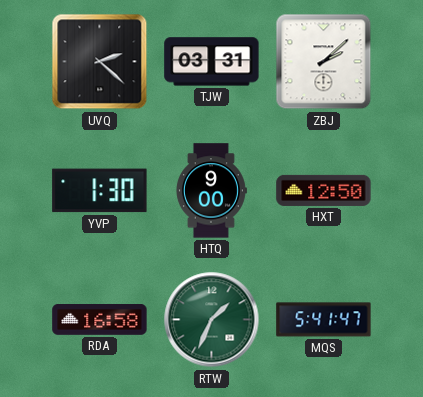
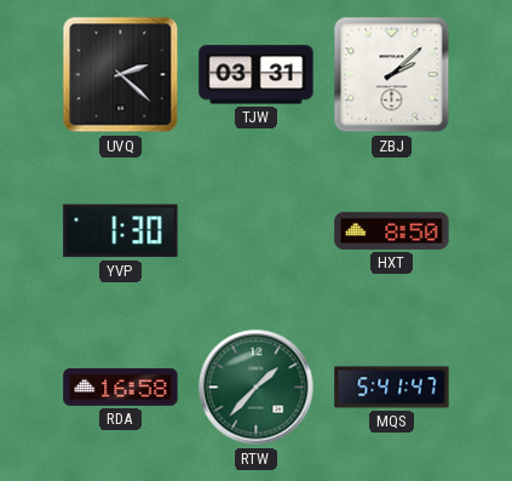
HTQ: 9:00 -> none
HXT: 12:50 -> 8:50
RTW: 1:34 -> 1:37
